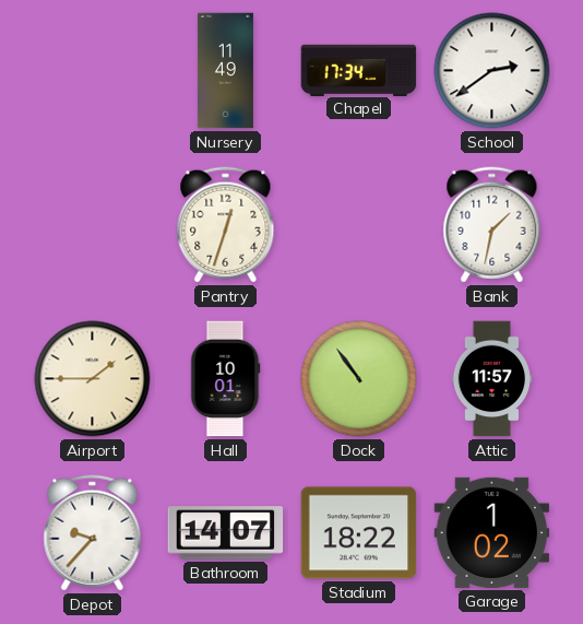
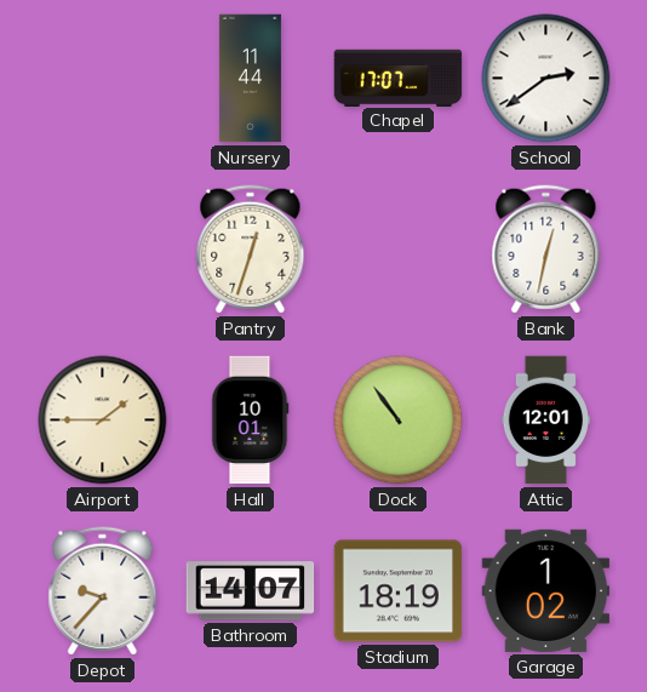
Nursery: 11:49 -> 11:44
Chapel: 17:34 -> 17:07
Bank: 1:32 -> 12:32
Attic: 11:57 -> 12:01
Stadium: 18:22 -> 18:19
